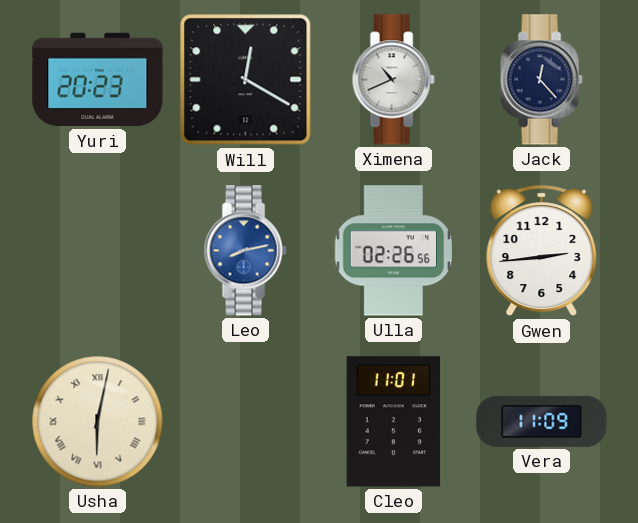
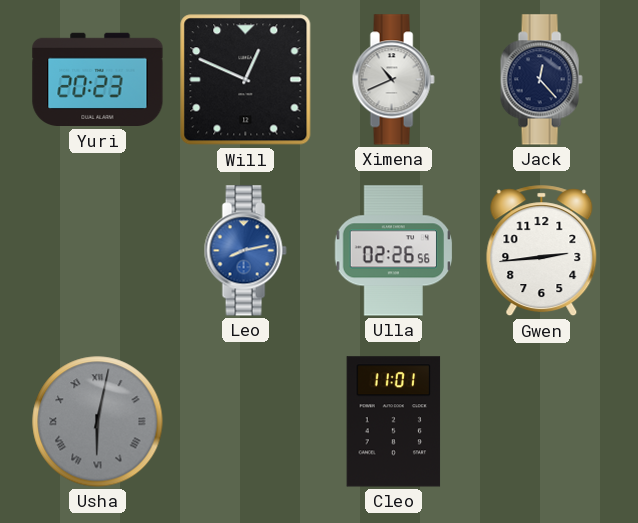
Will: 12:20 -> 12:49
Usha dial: cream -> grey
Vera: 11:09 -> none
